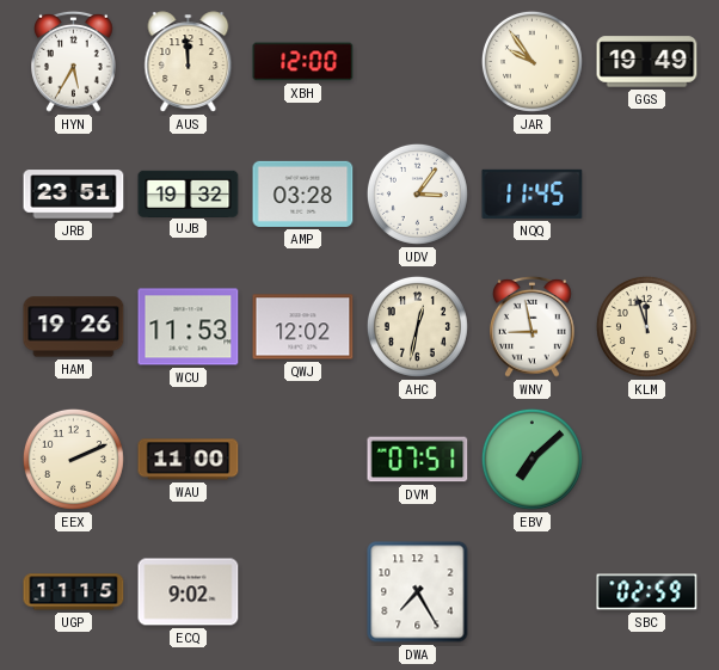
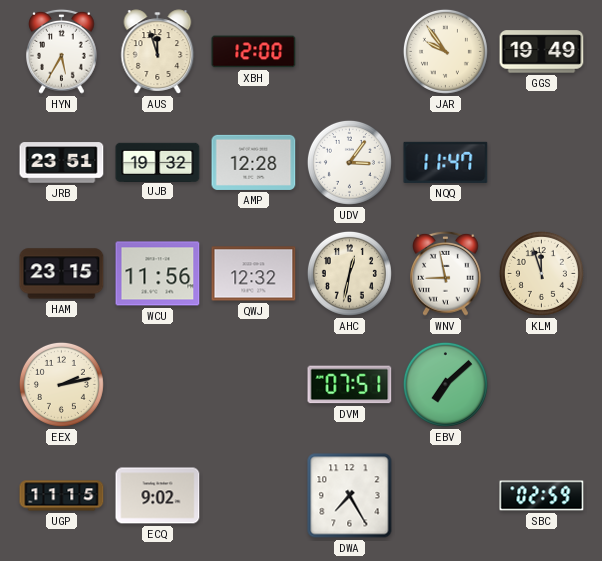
AUS: 11:59 -> 11:57
AMP: 03:28 -> 12:28
NQQ: 11:45 -> 11:47
HAM: 19:26 -> 23:15
WCU: 11:53 -> 11:56
QWJ: 12:02 -> 12:32
EEX: 2:11 -> 2:13
WAU: 11:00 -> none
